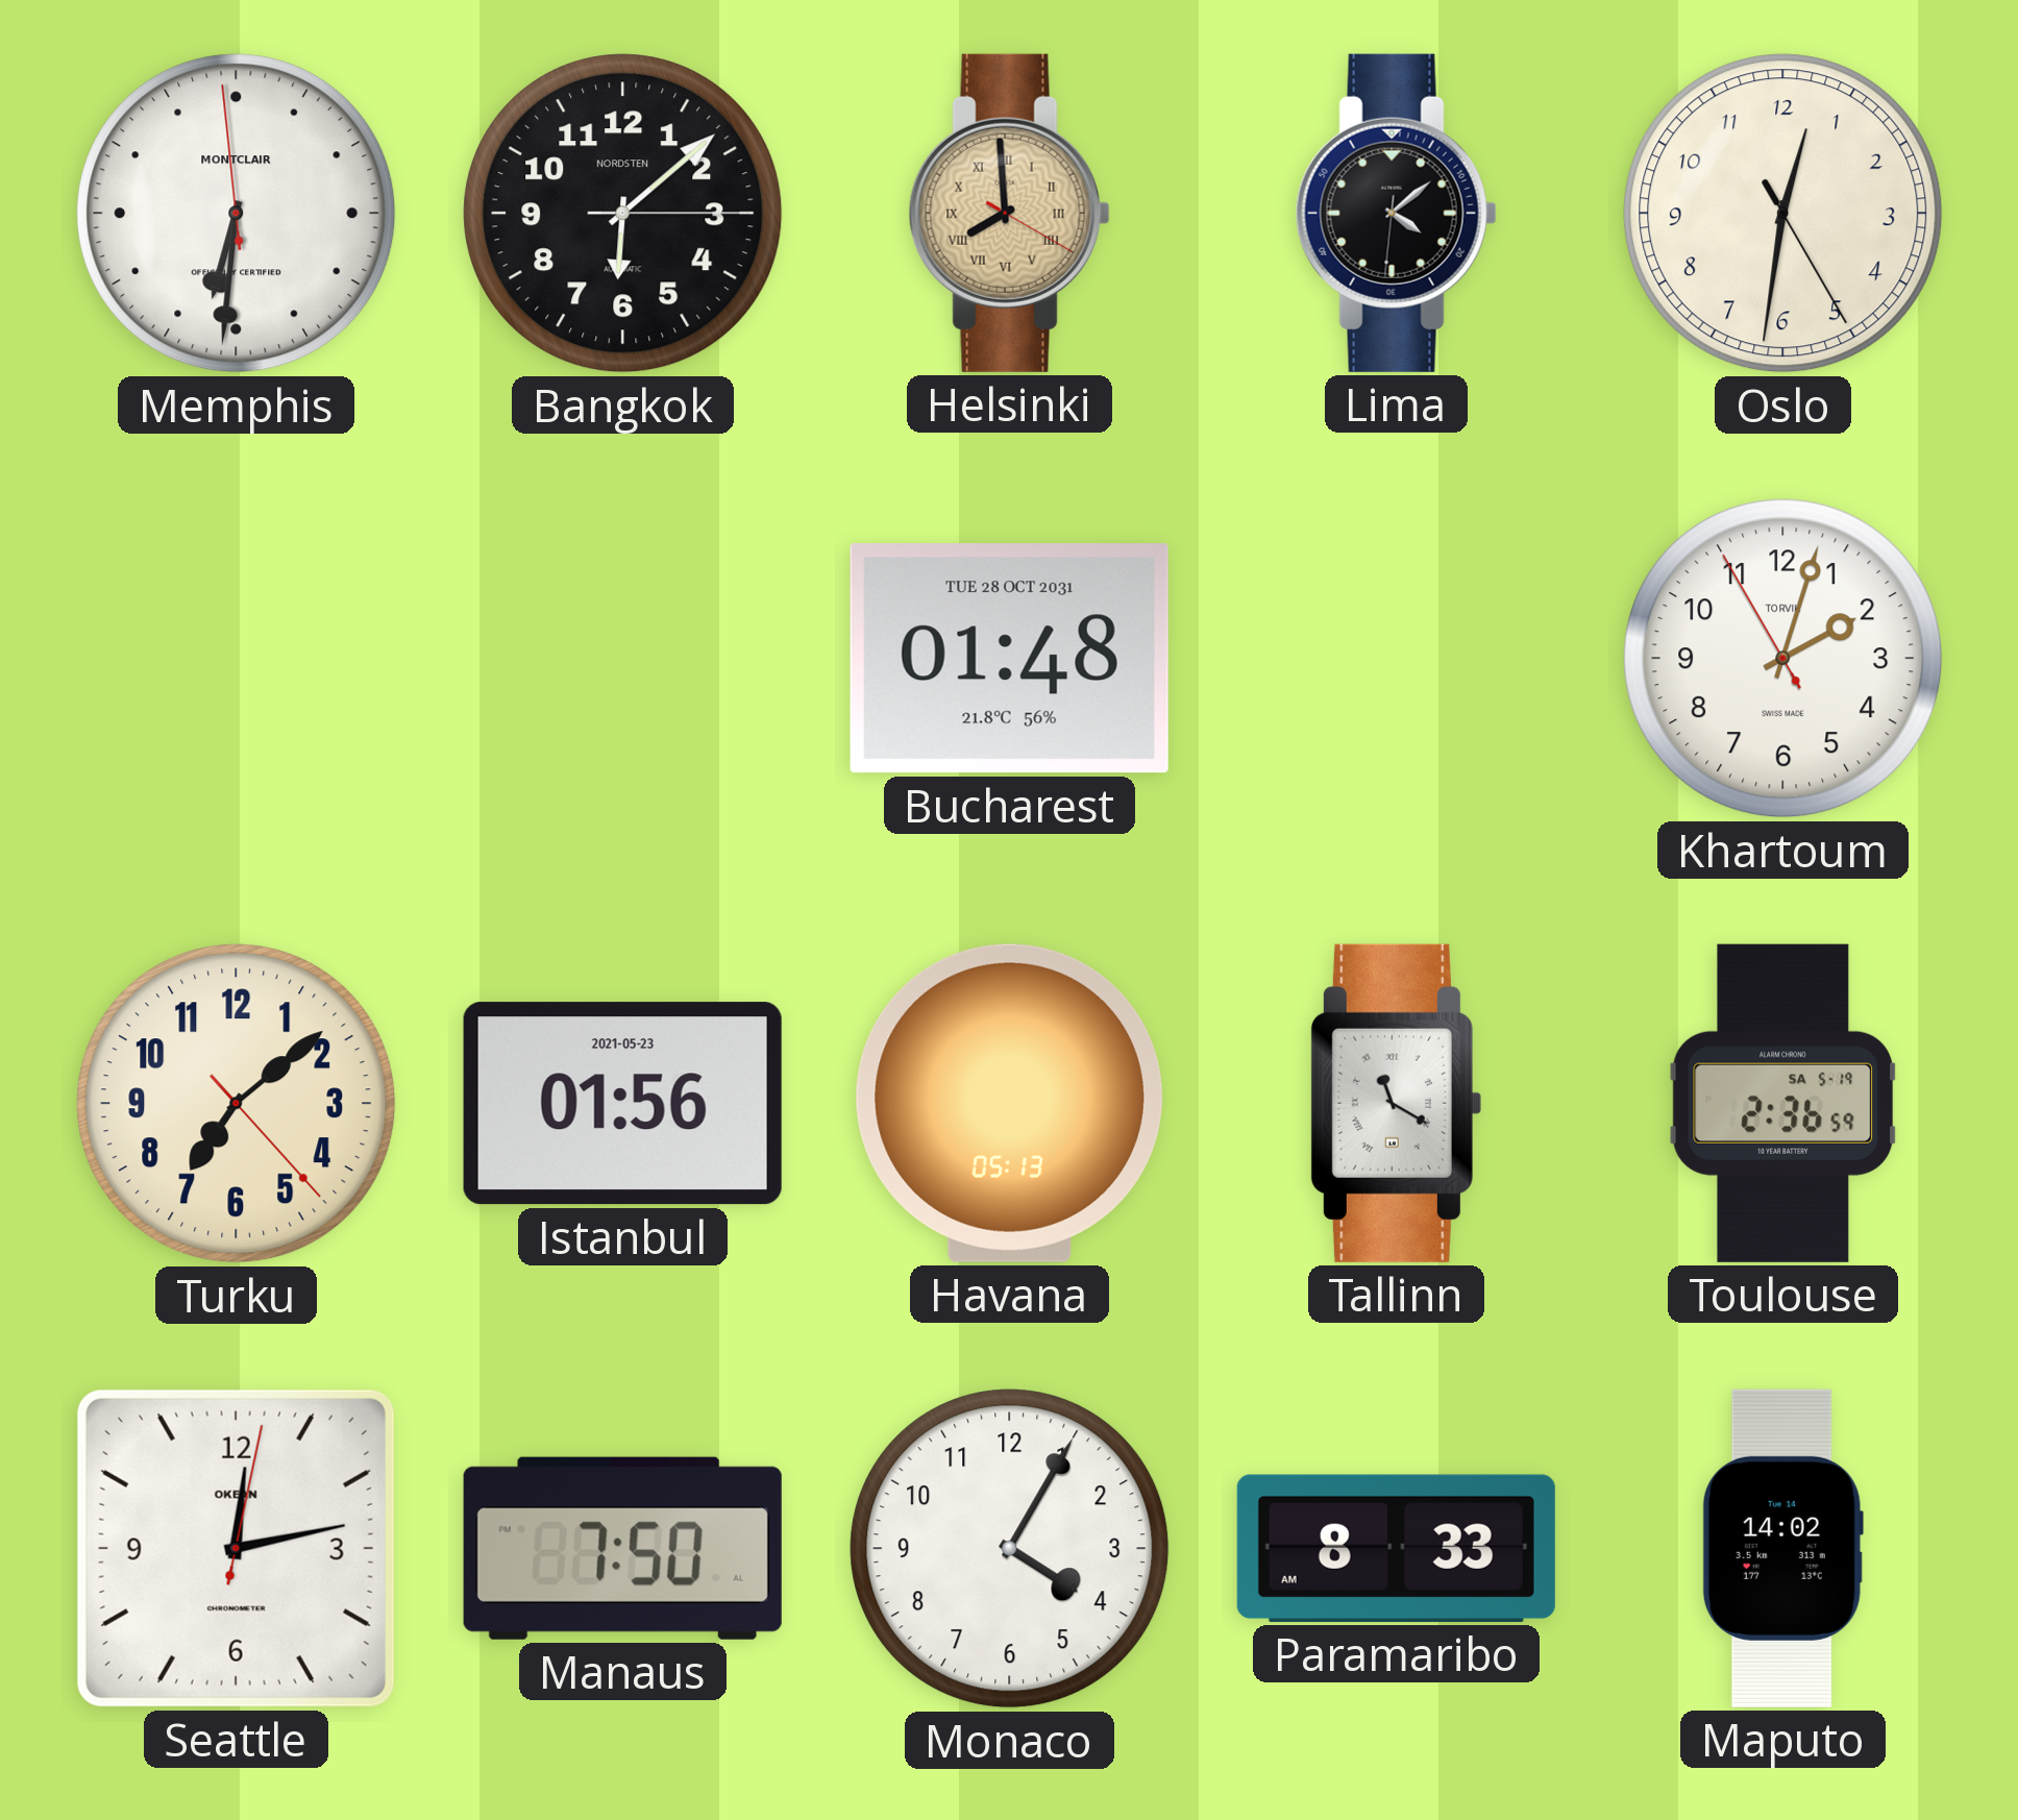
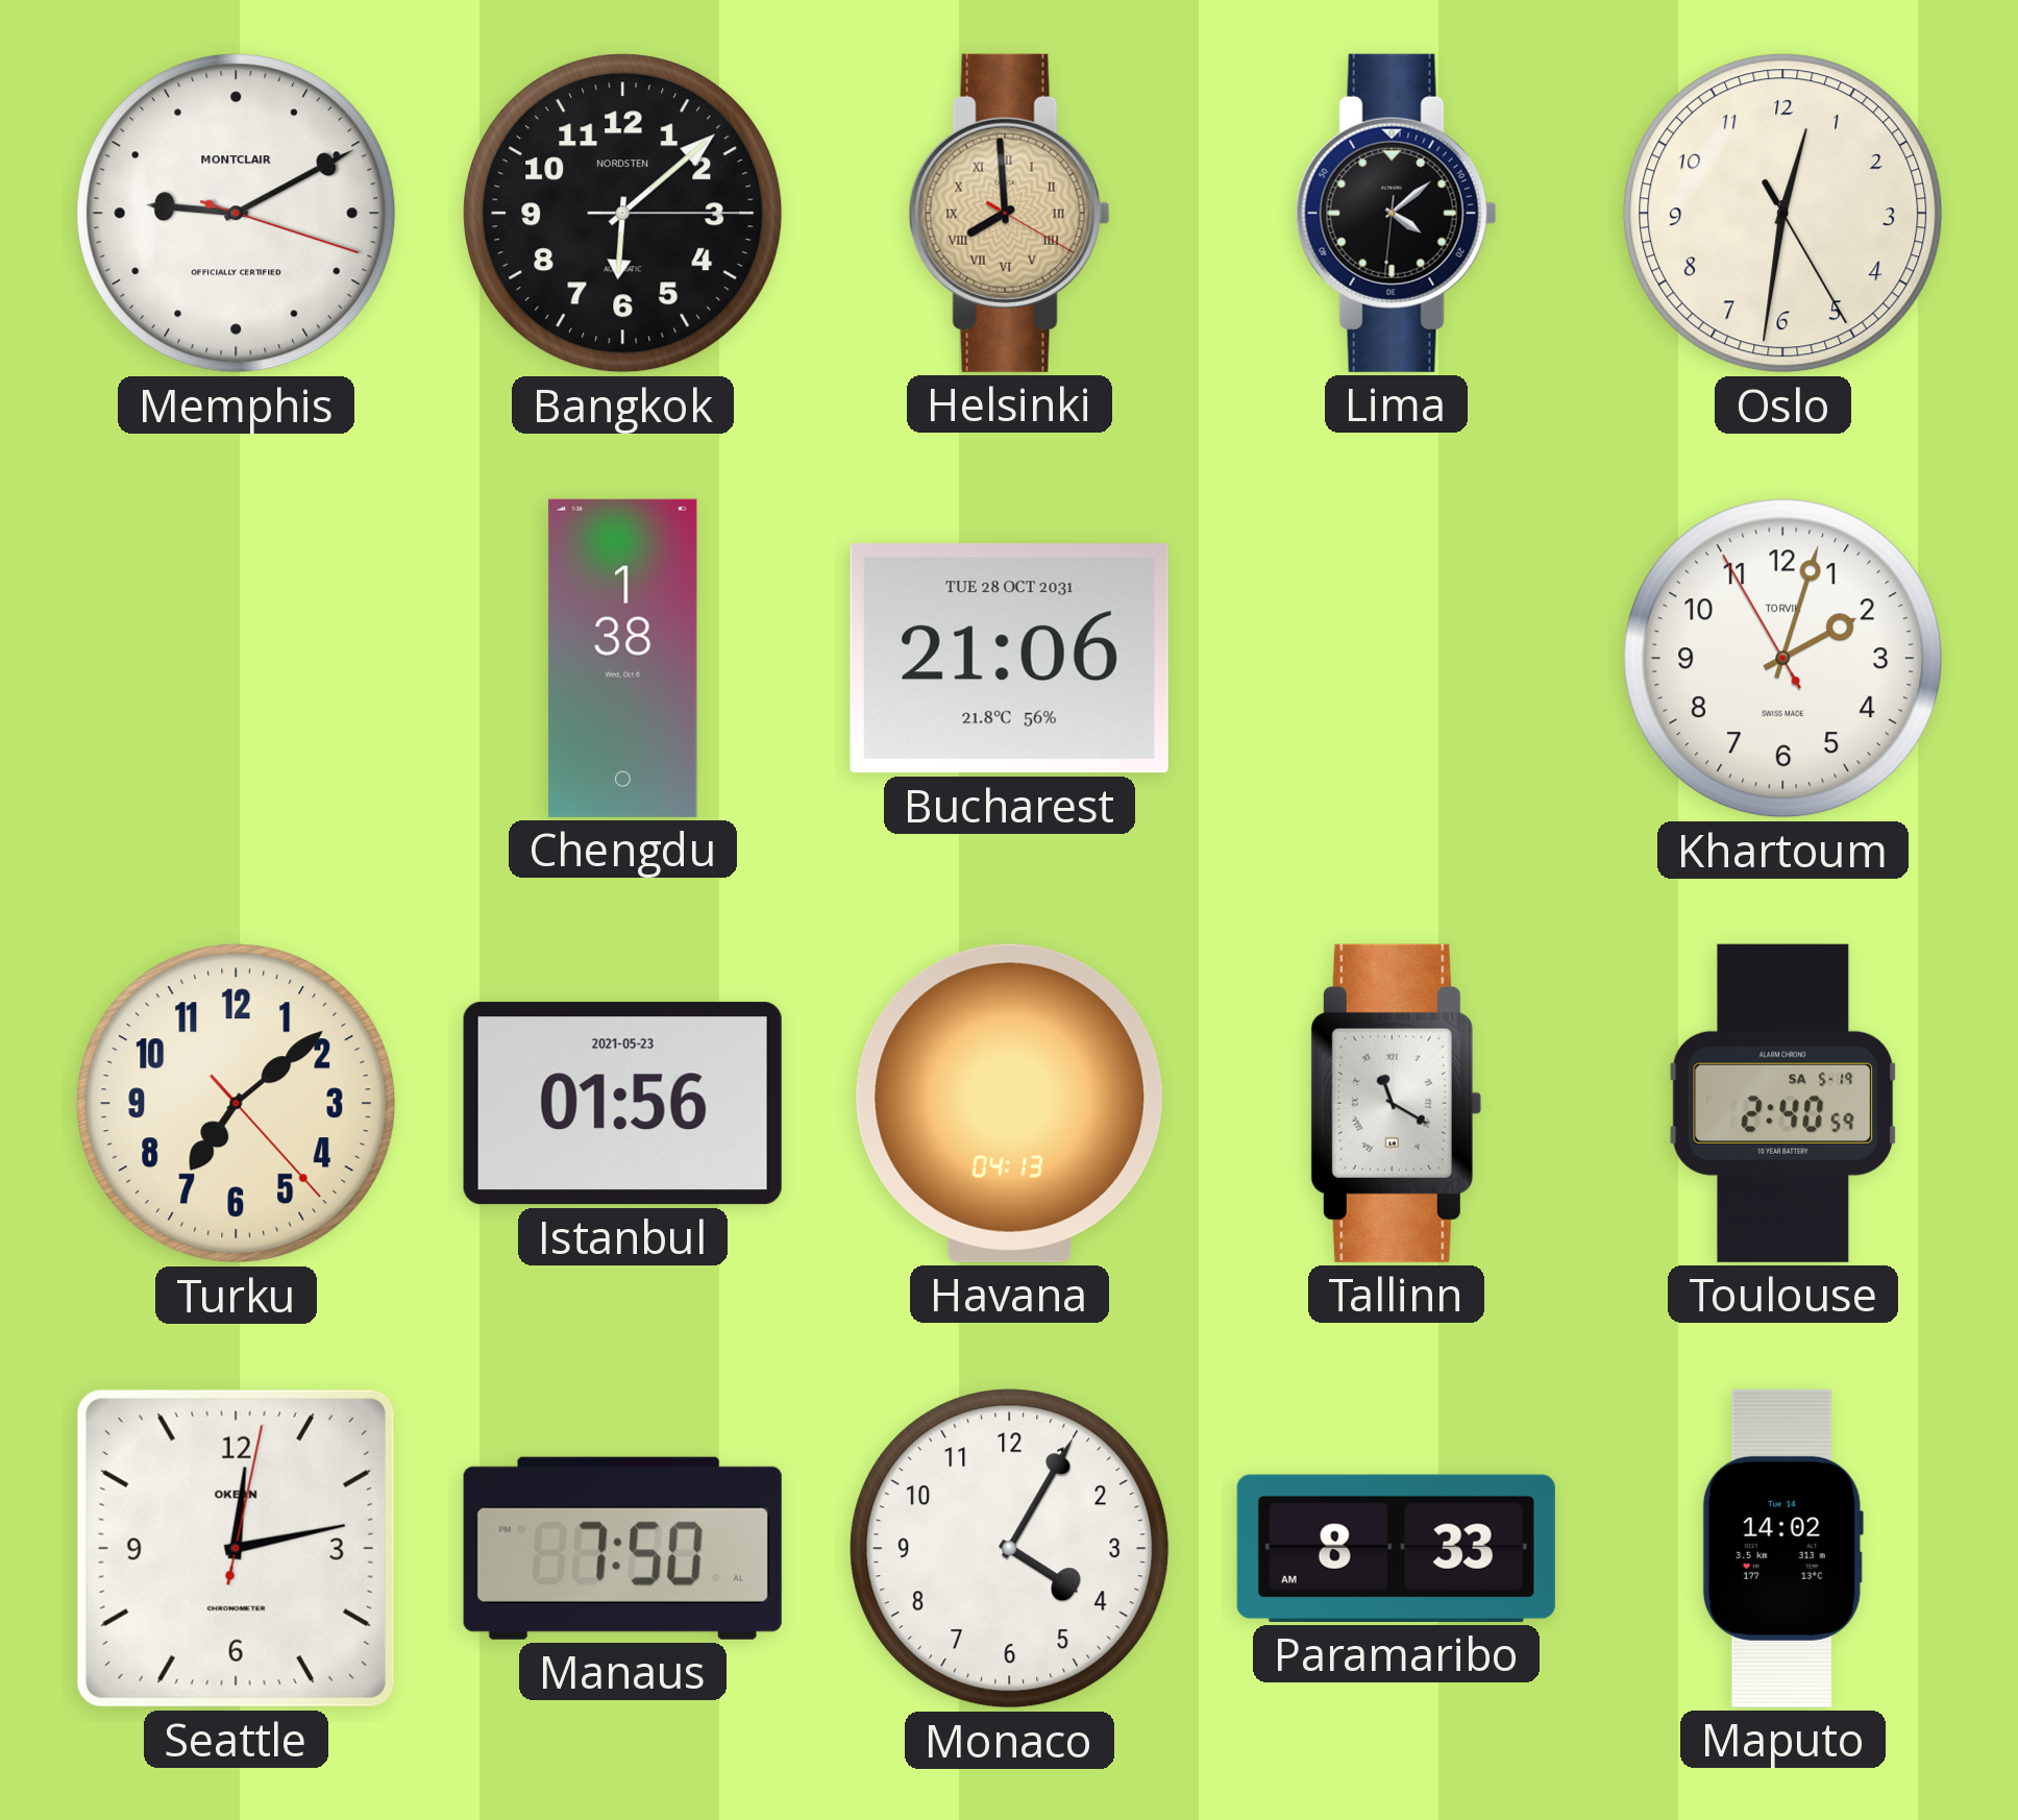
Memphis: 6:30 -> 9:10
Chengdu: none -> 1:38
Bucharest: 01:48 -> 21:06
Havana: 05:13 -> 04:13
Toulouse: 2:36 -> 2:40
